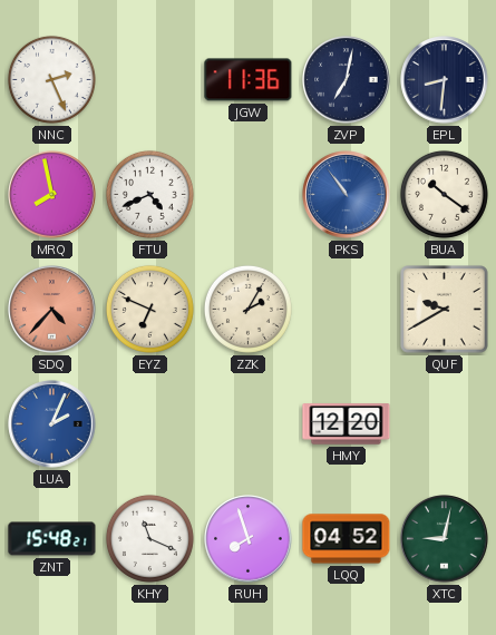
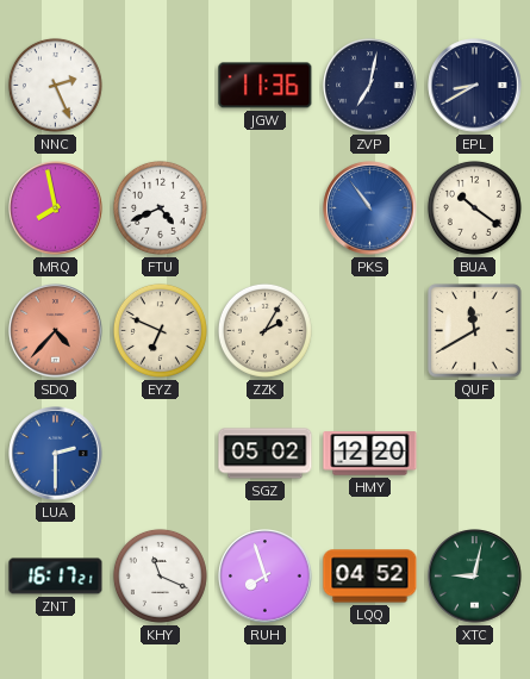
EPL: 8:31 -> 8:40
QUF: 9:40 -> 11:40
LUA: 2:04 -> 2:30
SGZ: none -> 05:02
ZNT: 15:48 -> 16:17
